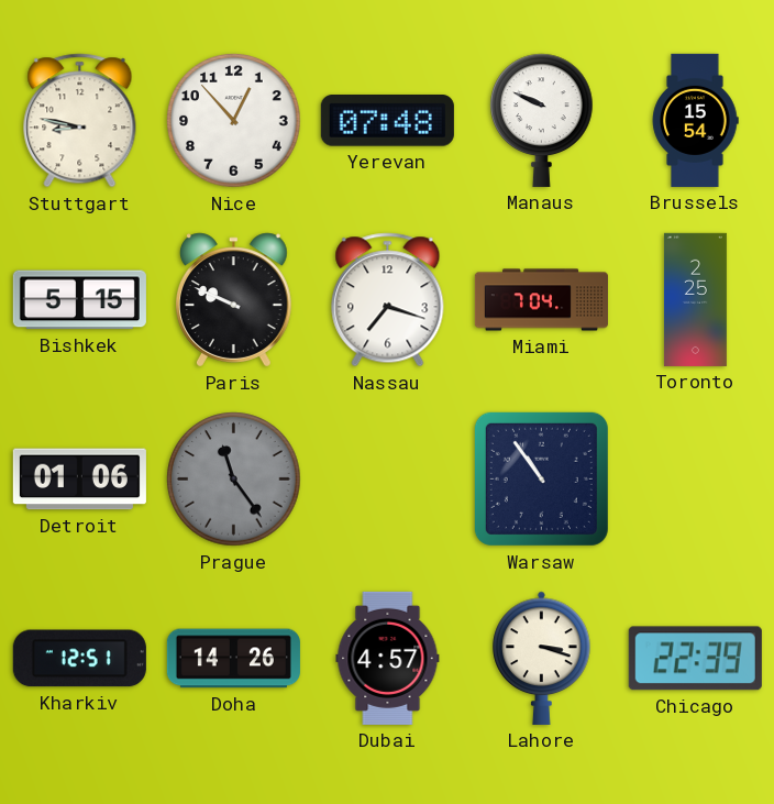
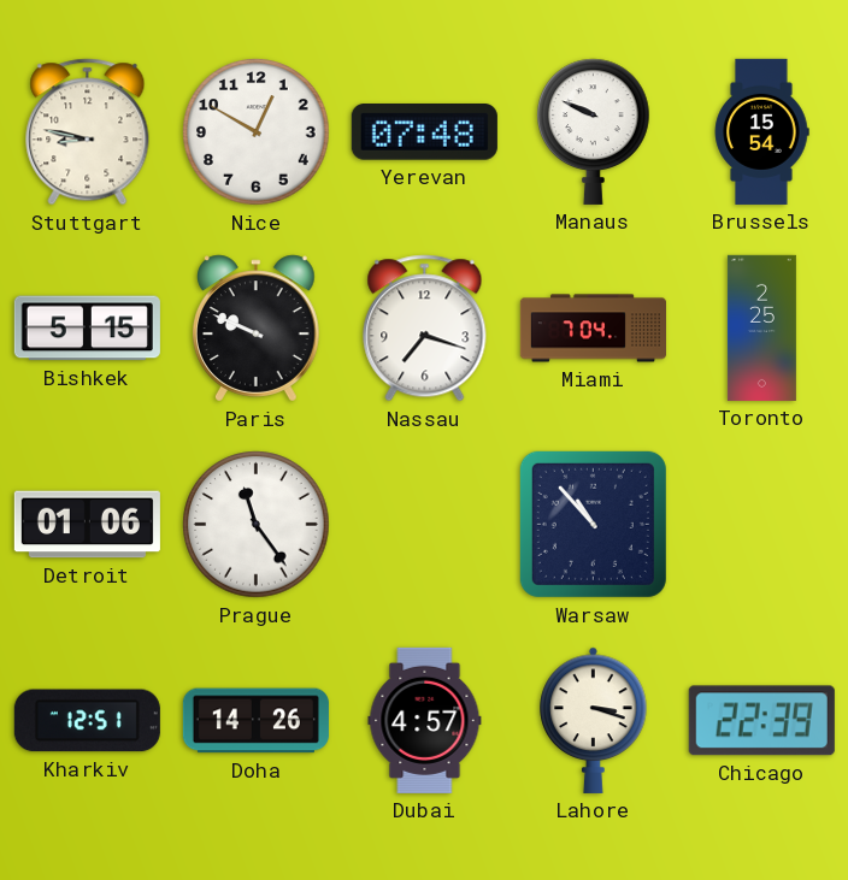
Nice: 12:53 -> 12:50
Prague dial: grey -> white
Warsaw: 10:54 -> 10:53
